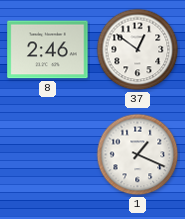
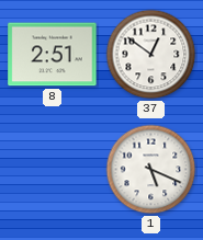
8: 2:46 -> 2:51
1: 1:19 -> 5:19
